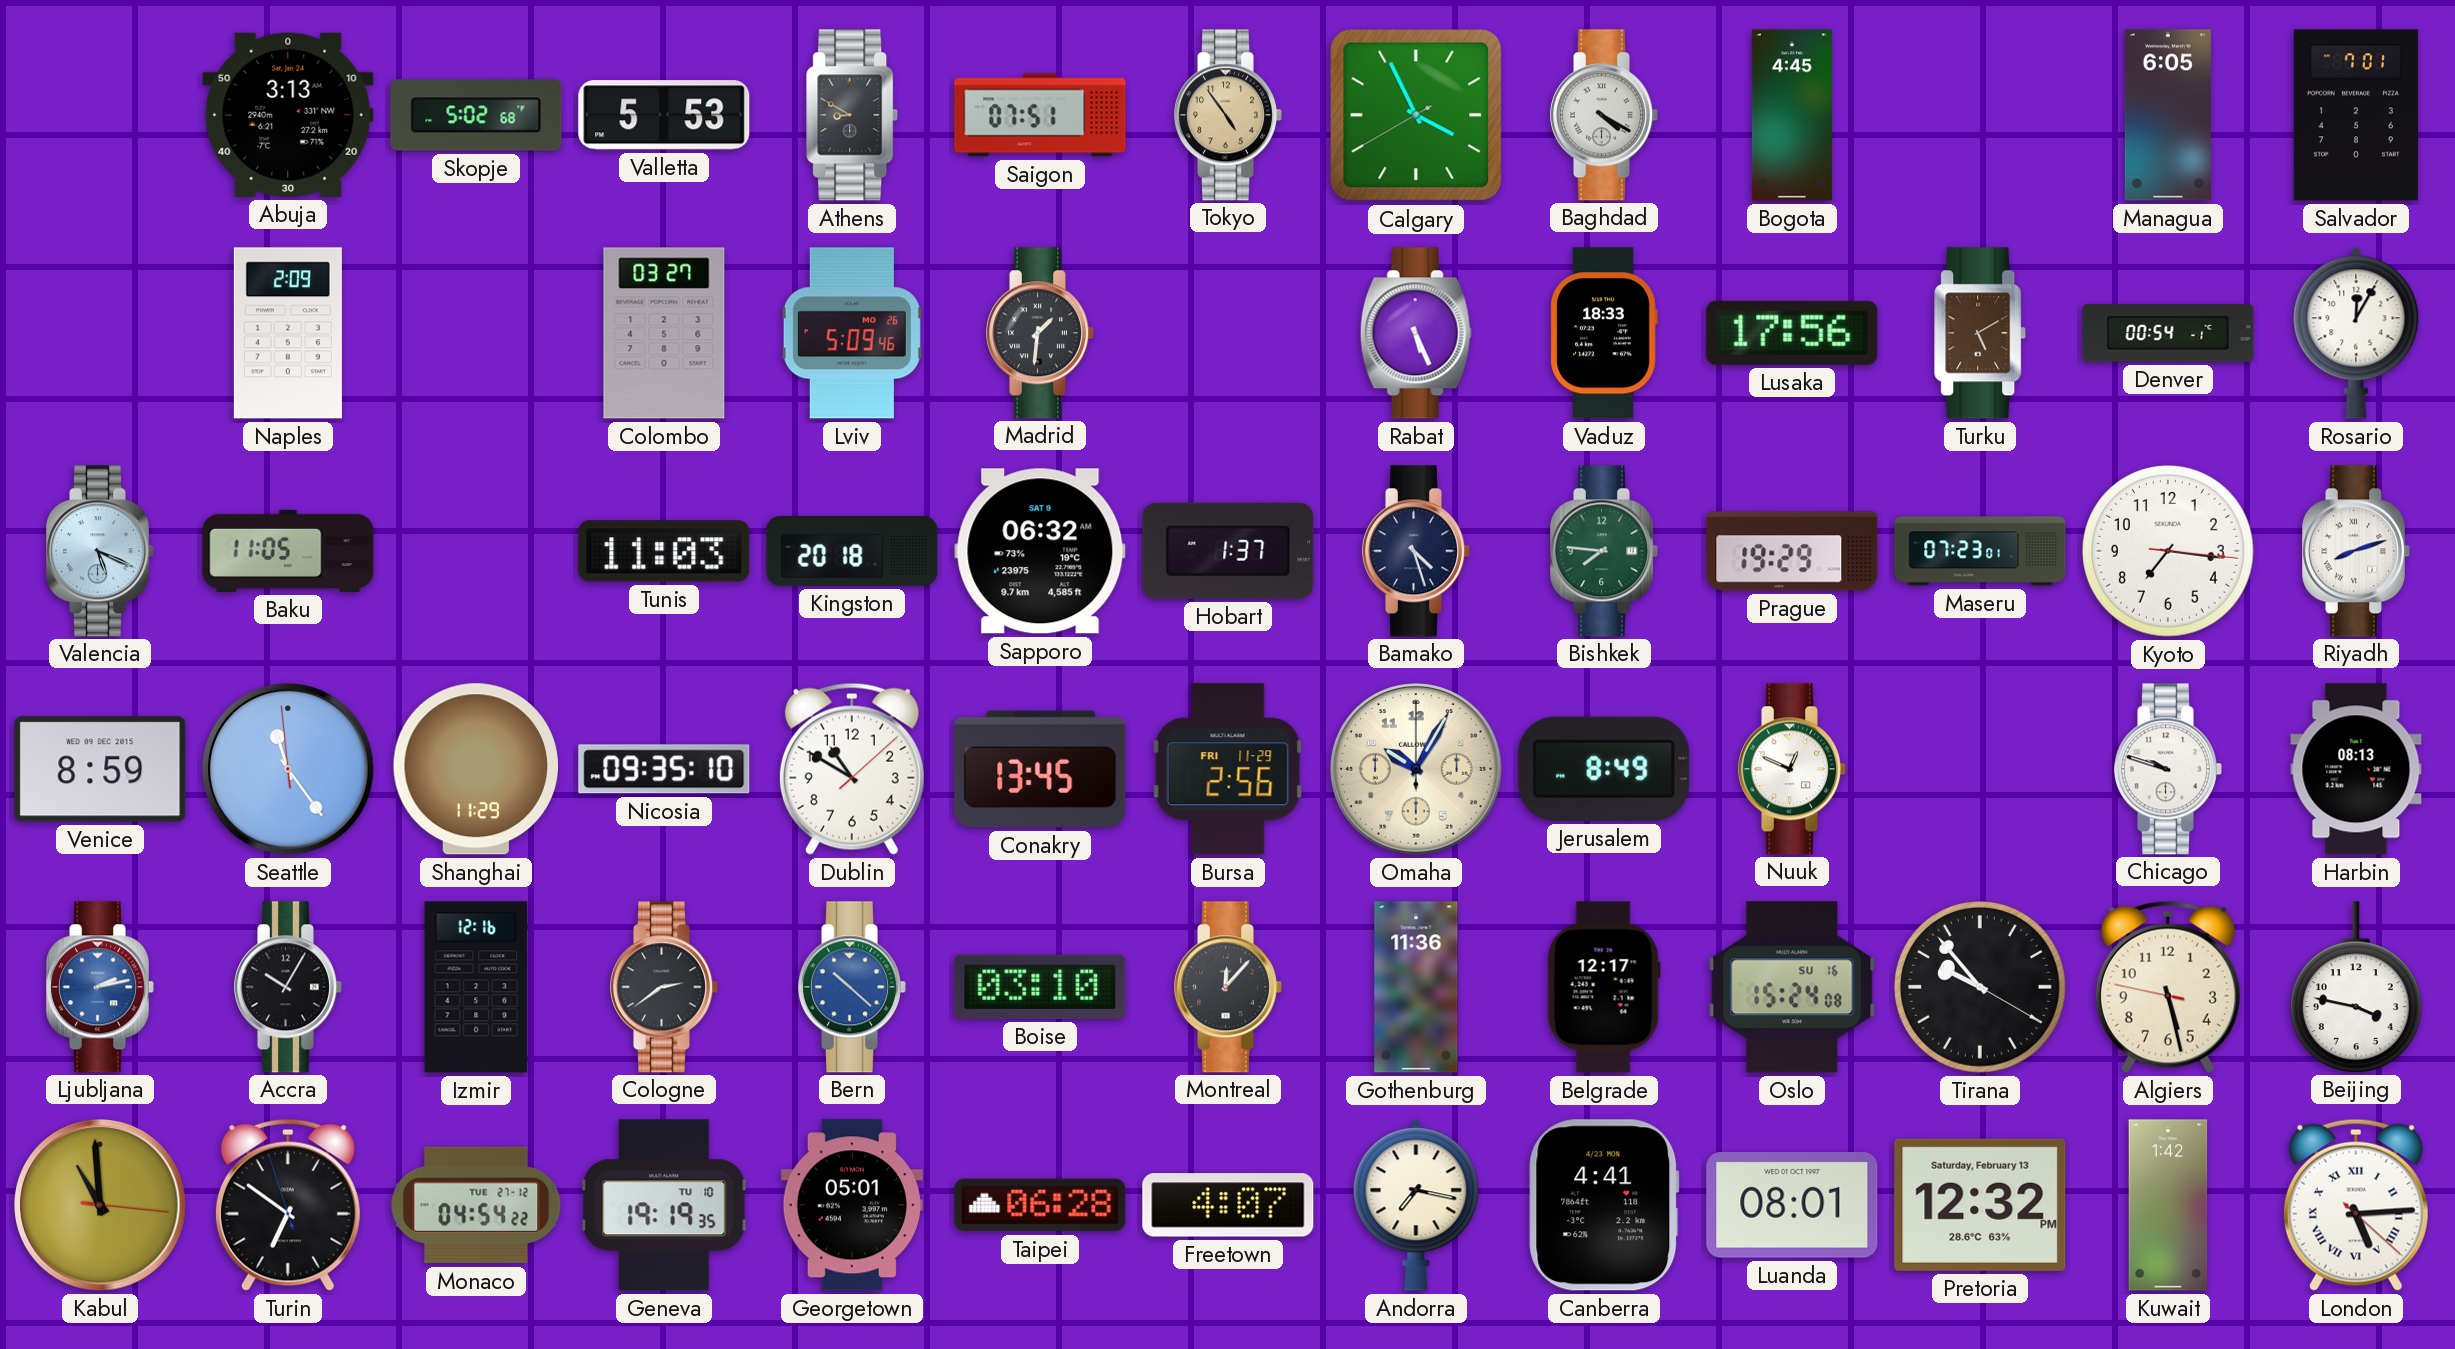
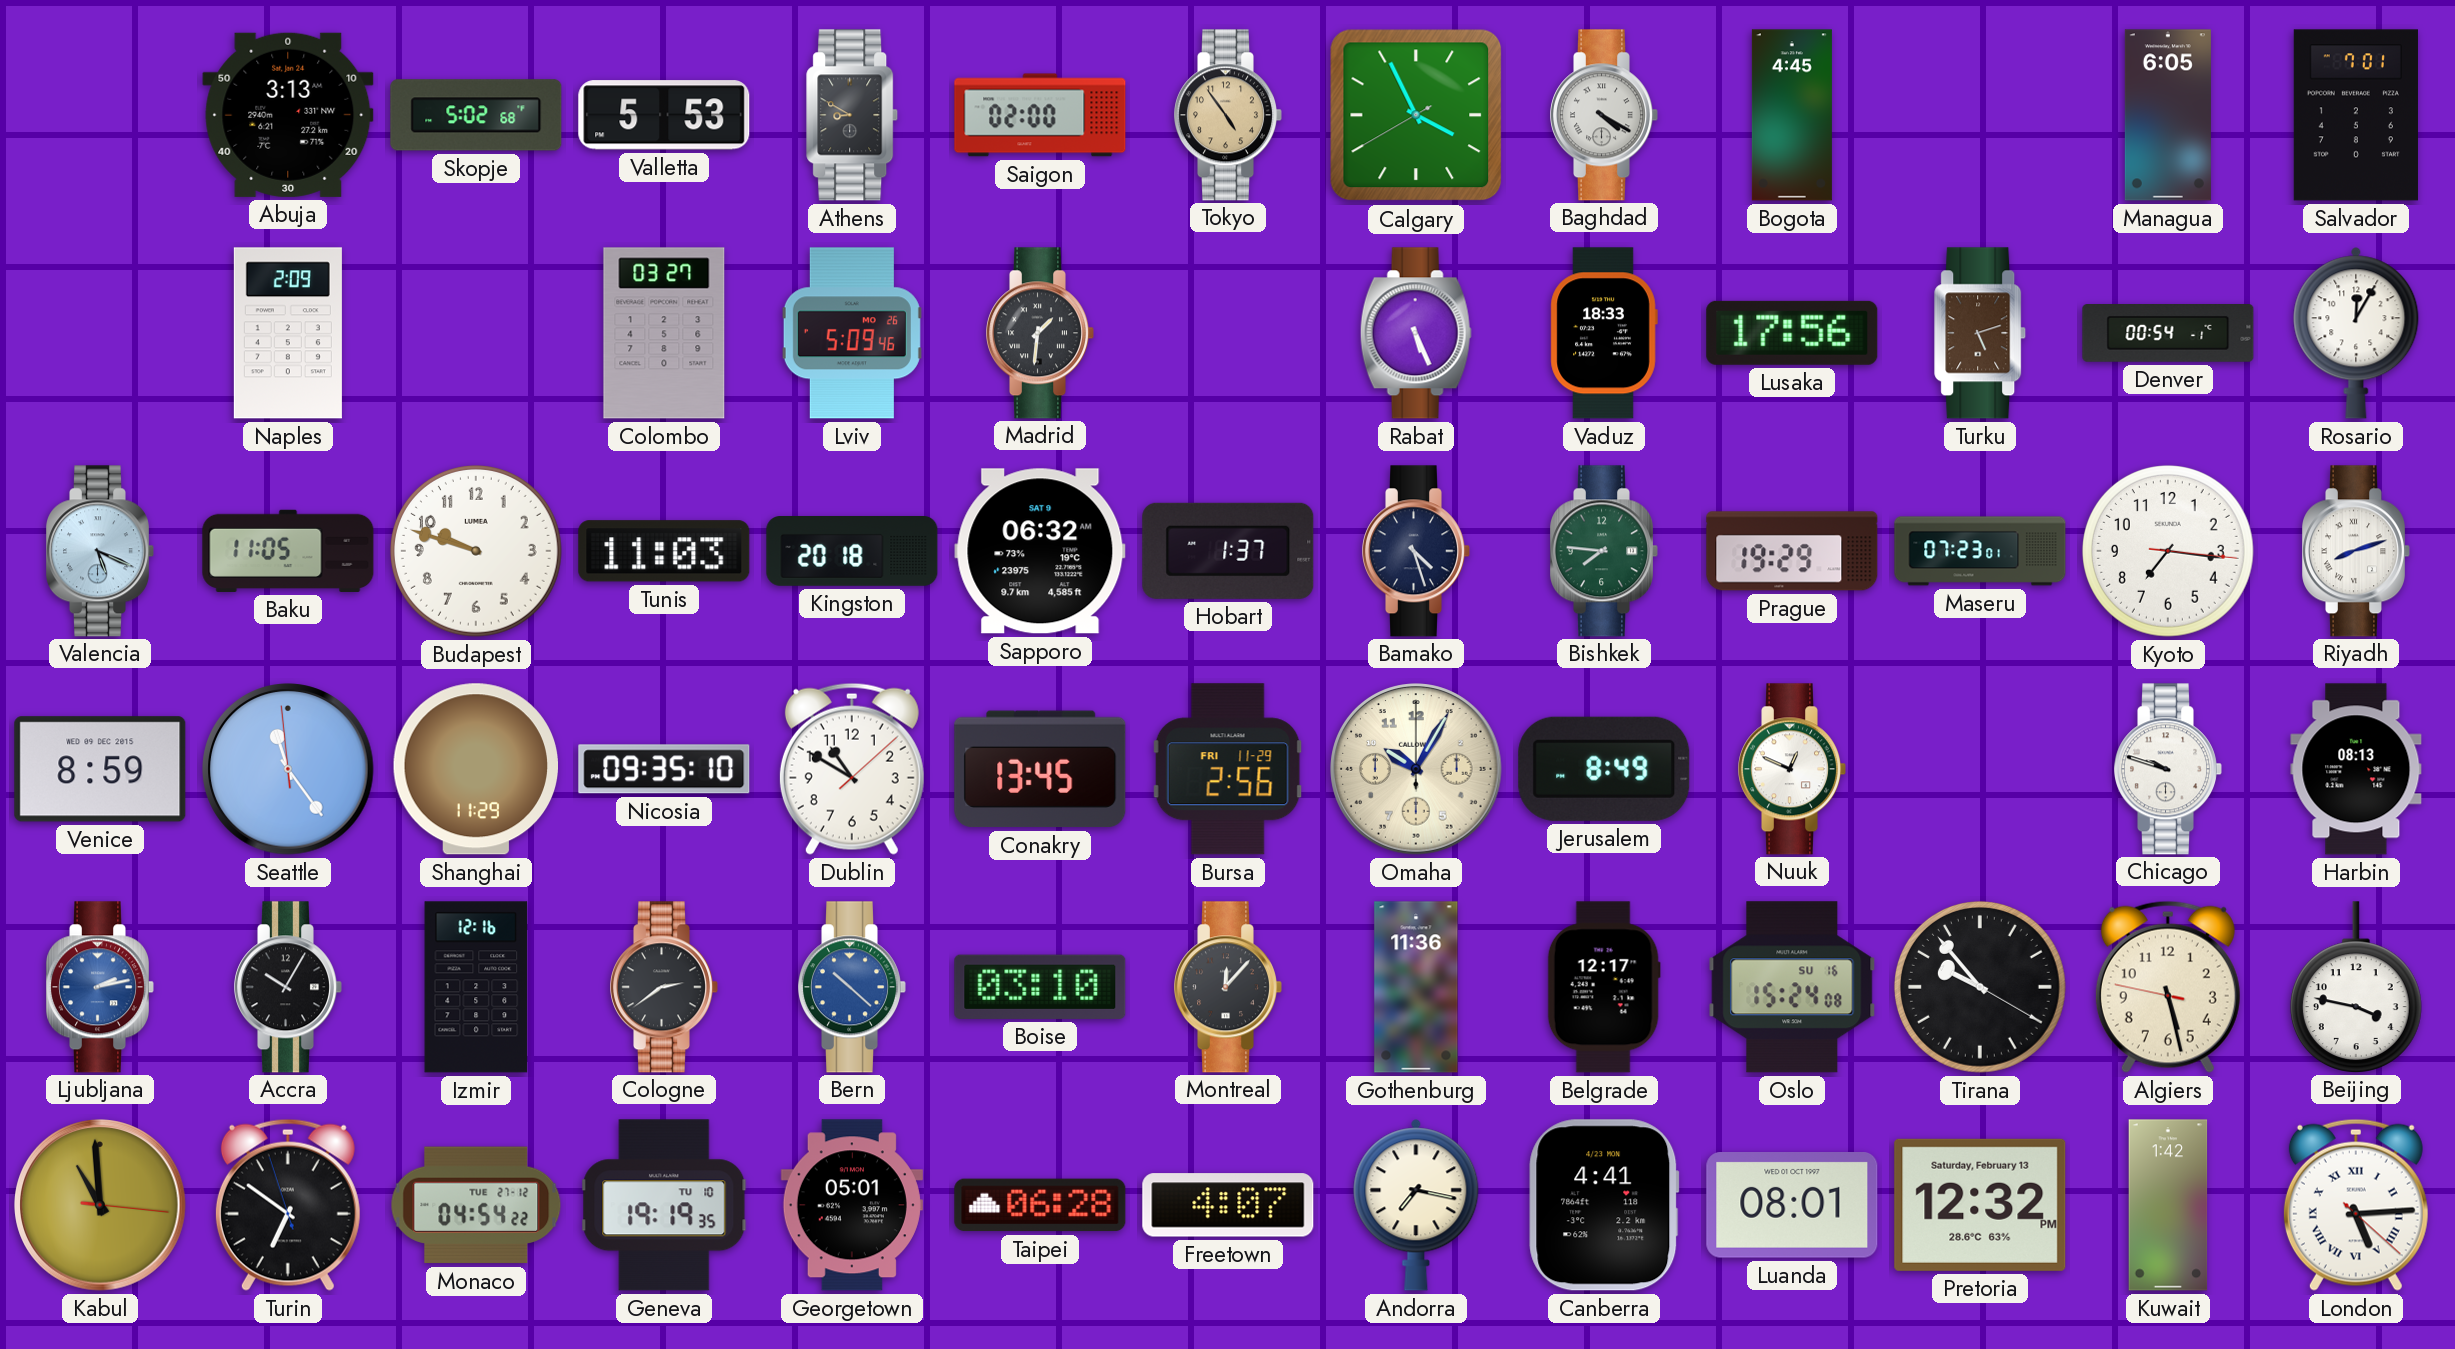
Saigon: 07:51 -> 02:00
Turku: 5:10 -> 5:12
Budapest: none -> 9:48
